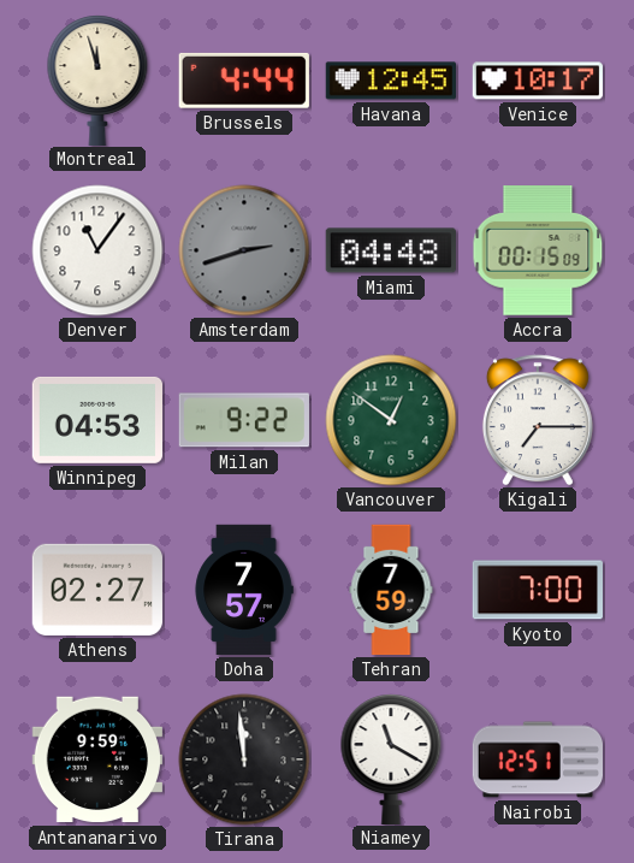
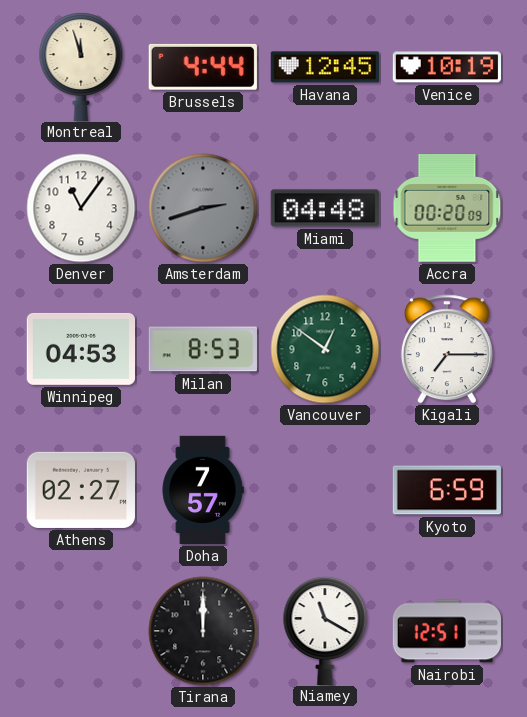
Venice: 10:17 -> 10:19
Accra: 00:15 -> 00:20
Milan: 9:22 -> 8:53
Tehran: 7:59 -> none
Kyoto: 7:00 -> 6:59
Antananarivo: 9:59 -> none
Tirana: 11:59 -> 12:00
